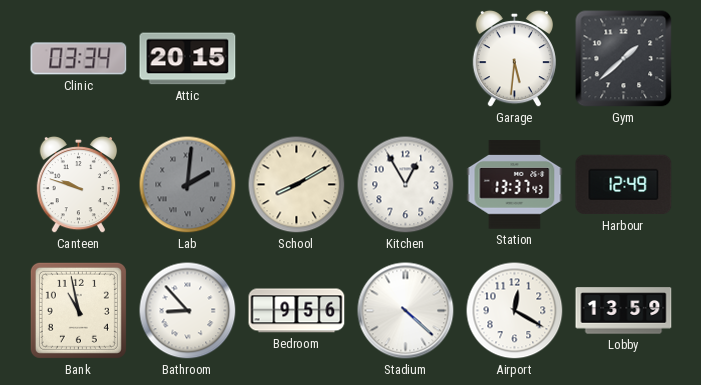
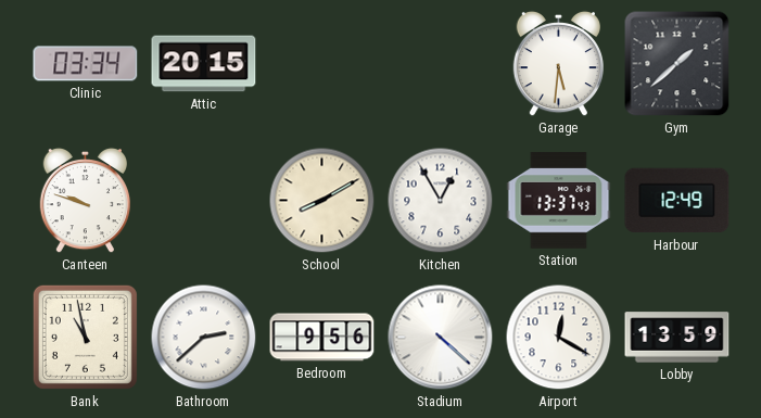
Lab: 2:01 -> none
Bathroom: 8:53 -> 2:38
